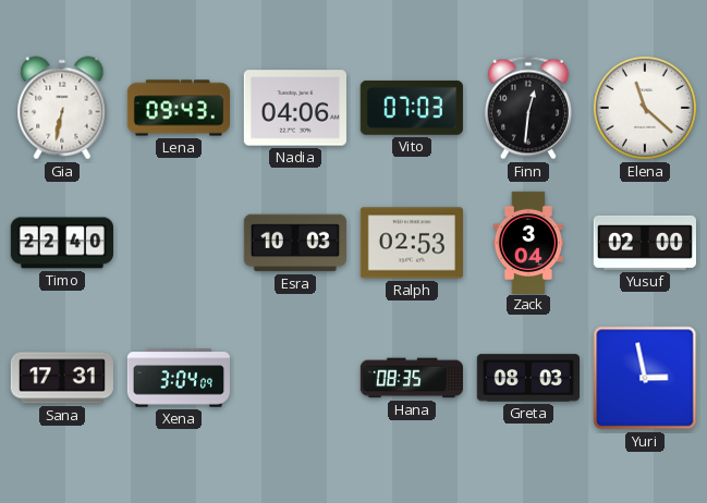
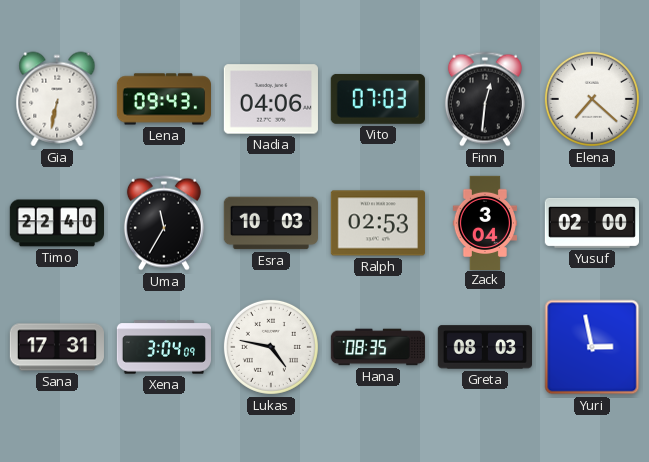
Elena: 11:22 -> 7:22
Uma: none -> 11:35
Lukas: none -> 4:47
